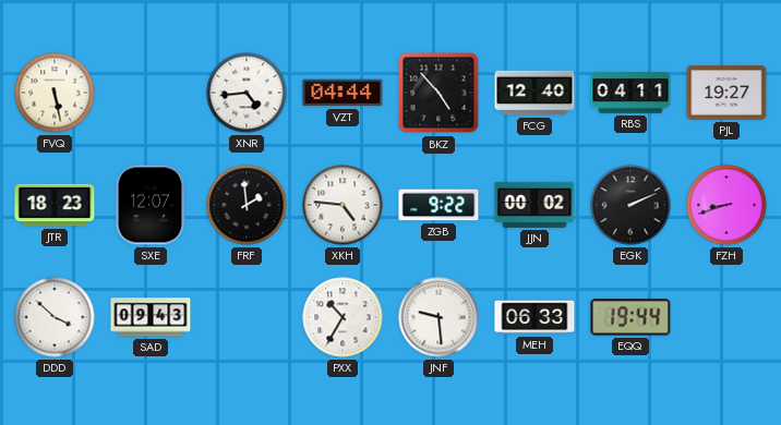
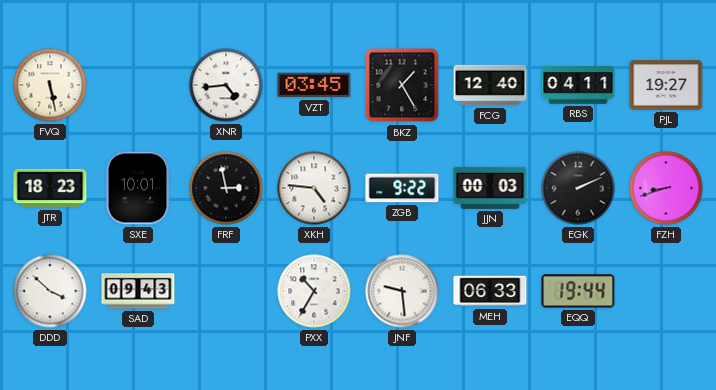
VZT: 04:44 -> 03:45
BKZ: 4:53 -> 1:25
SXE: 12:07 -> 10:01
FRF: 1:59 -> 2:58
JJN: 00:02 -> 00:03
